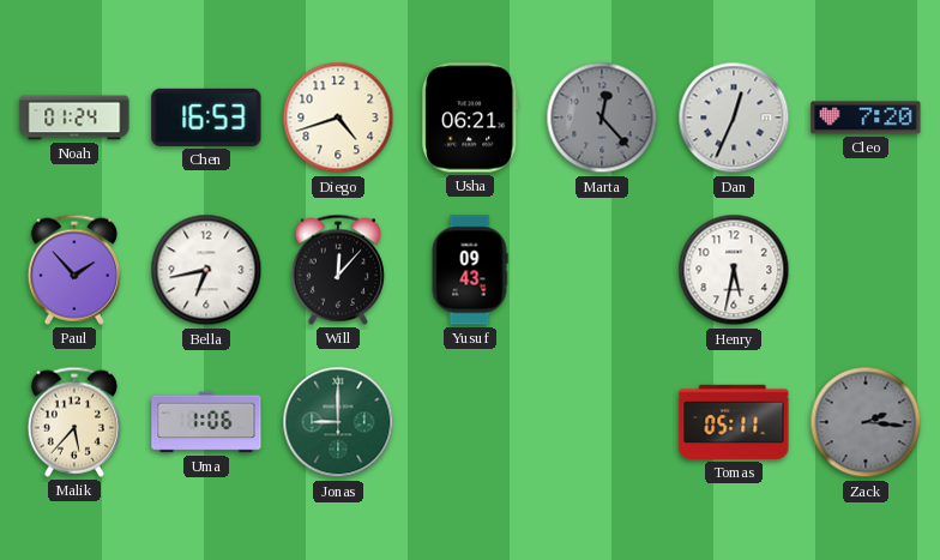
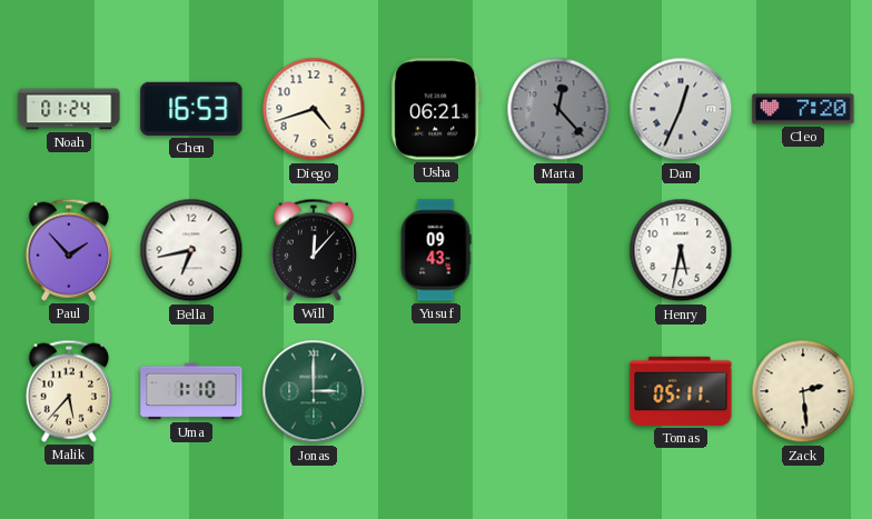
Uma: 1:06 -> 1:10
Jonas: 9:00 -> 3:00
Zack: 2:16 -> 2:29
Zack dial: grey -> cream
